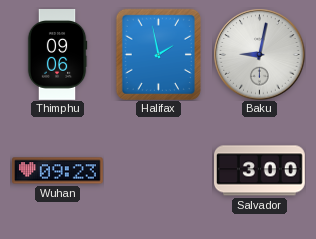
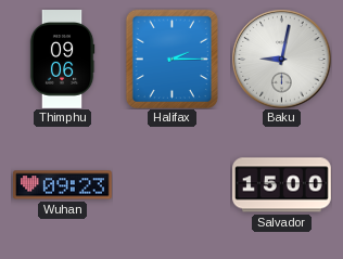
Halifax: 1:58 -> 2:15
Salvador: 3:00 -> 15:00
